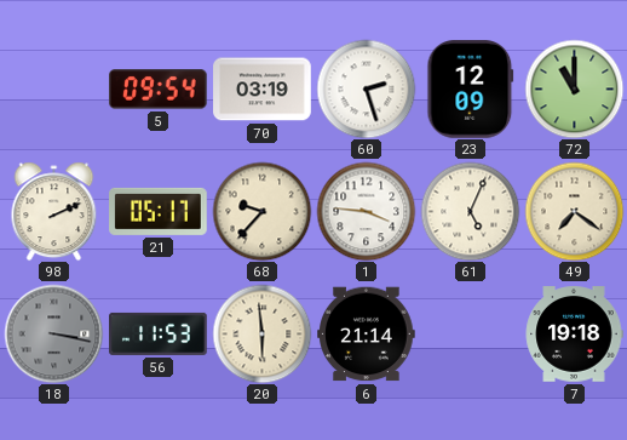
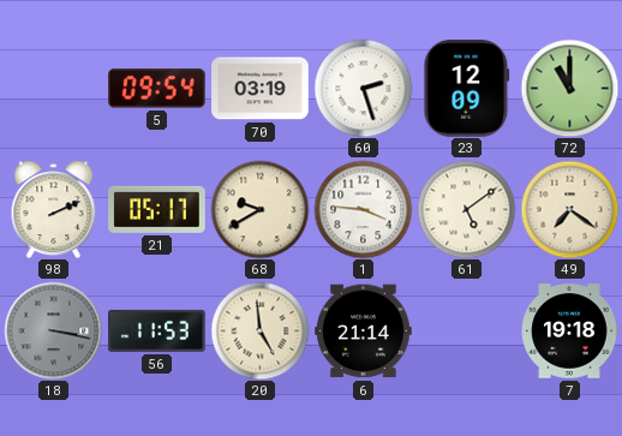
68: 9:37 -> 9:40
61: 5:04 -> 5:09
20: 5:59 -> 4:59
